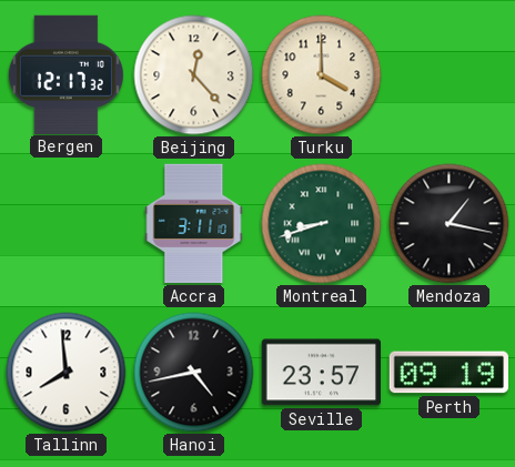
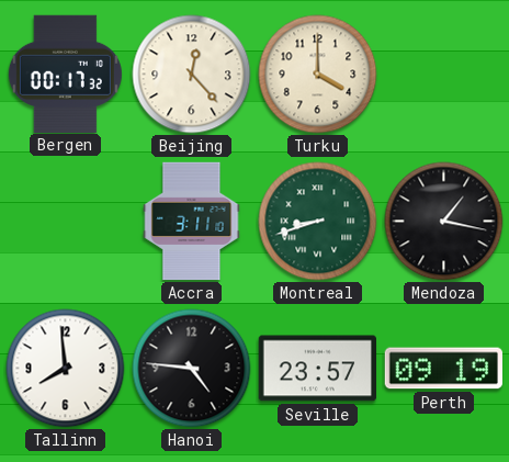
Bergen: 12:17 -> 00:17
Hanoi: 4:43 -> 4:46
